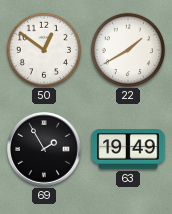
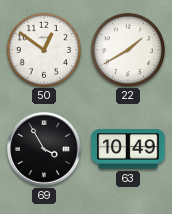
69: 1:55 -> 3:55
63: 19:49 -> 10:49
